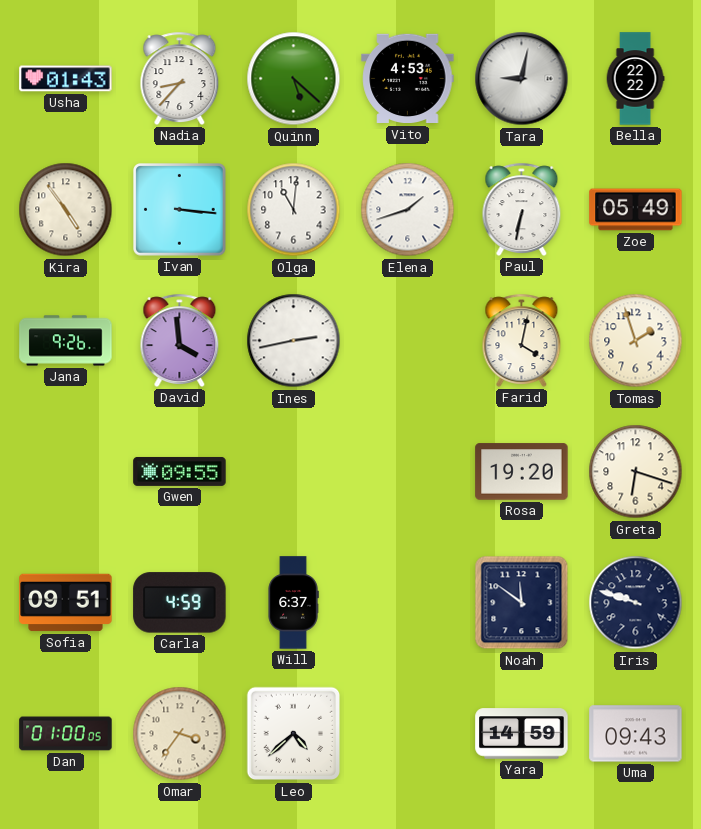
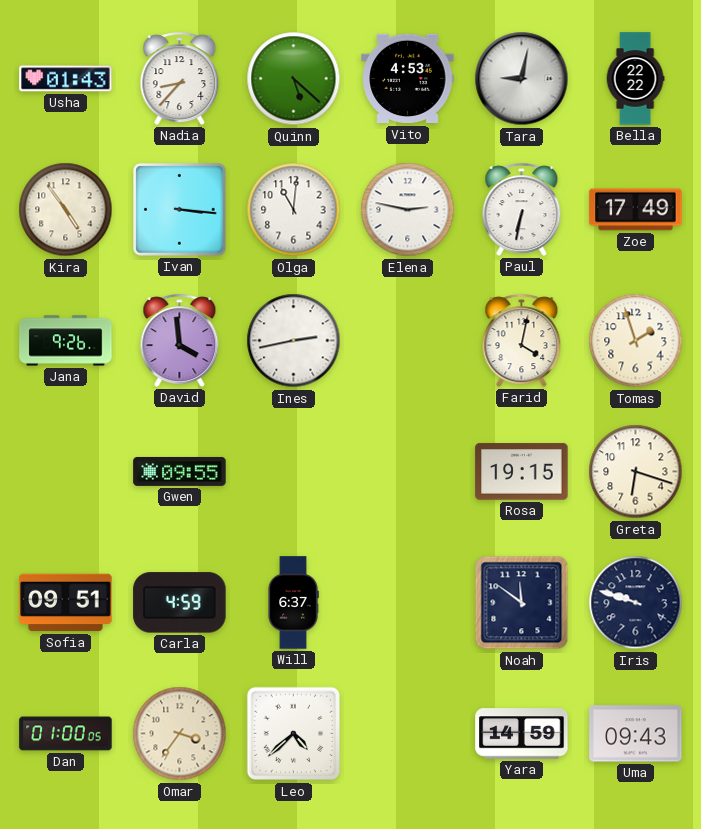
Elena: 1:42 -> 2:47
Zoe: 05:49 -> 17:49
Rosa: 19:20 -> 19:15
